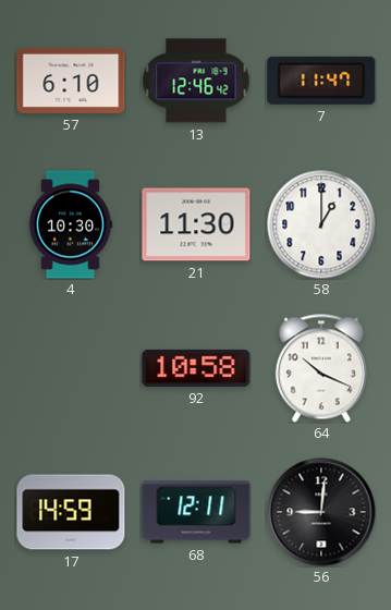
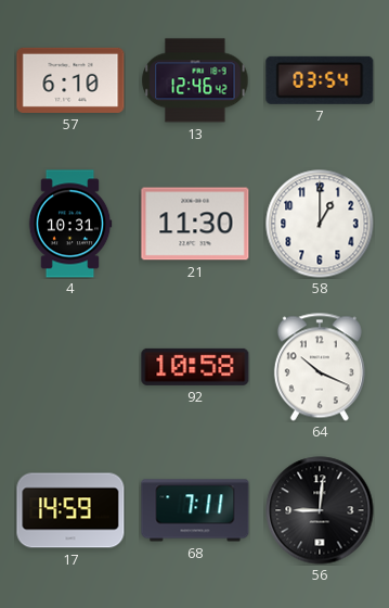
7: 11:47 -> 03:54
4: 10:30 -> 10:31
68: 12:11 -> 7:11
